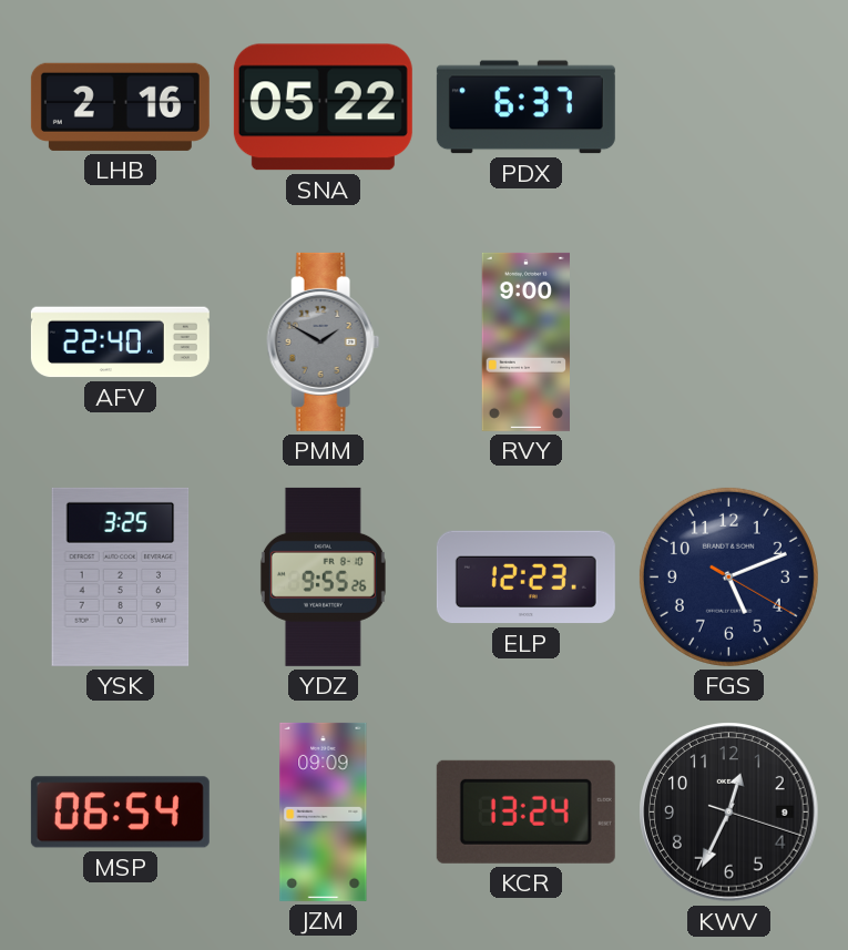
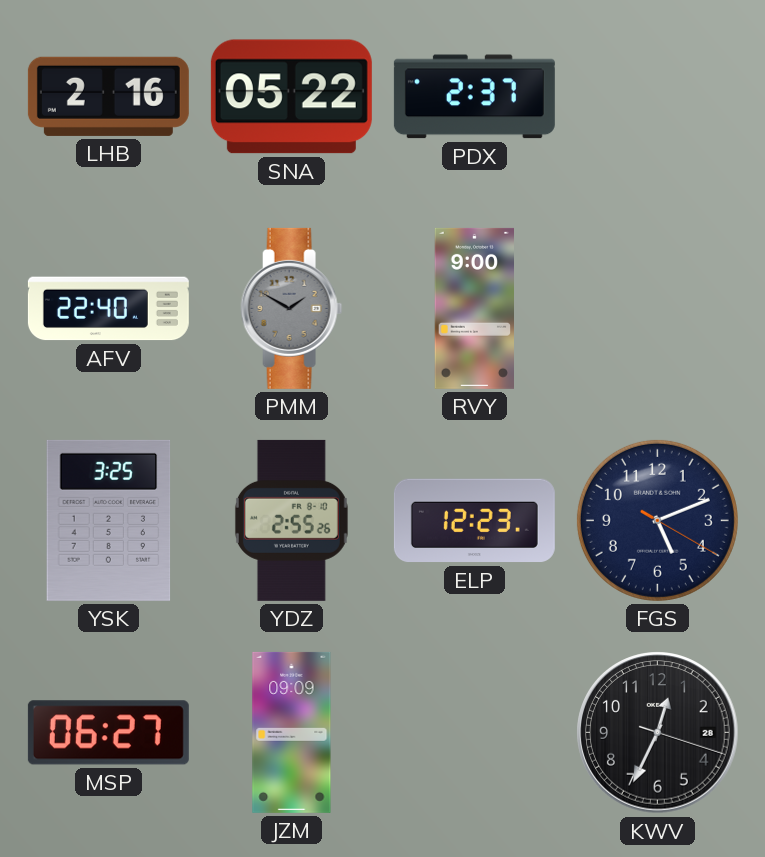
PDX: 6:37 -> 2:37
YDZ: 9:55 -> 2:55
MSP: 06:54 -> 06:27
KCR: 13:24 -> none
KWV date: 9 -> 28
